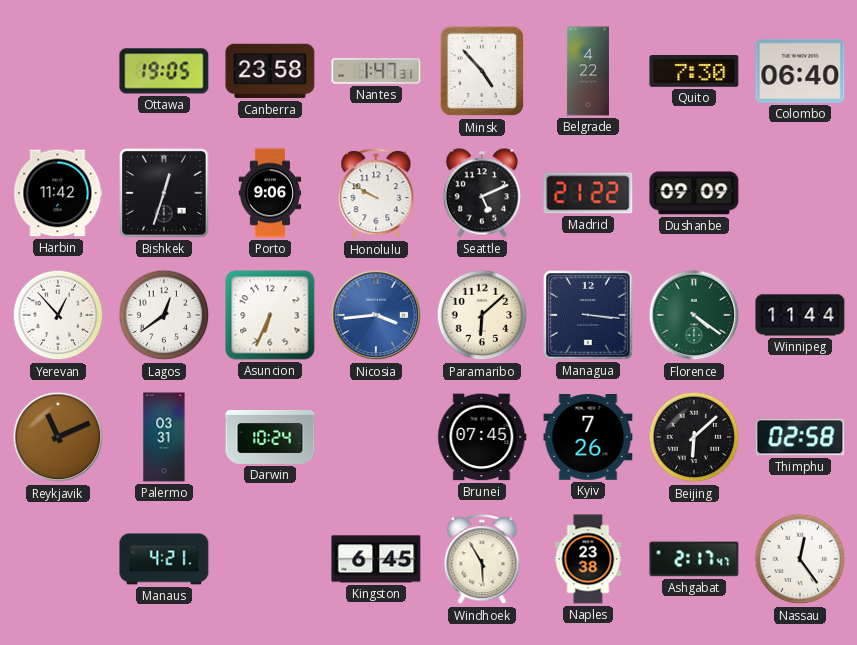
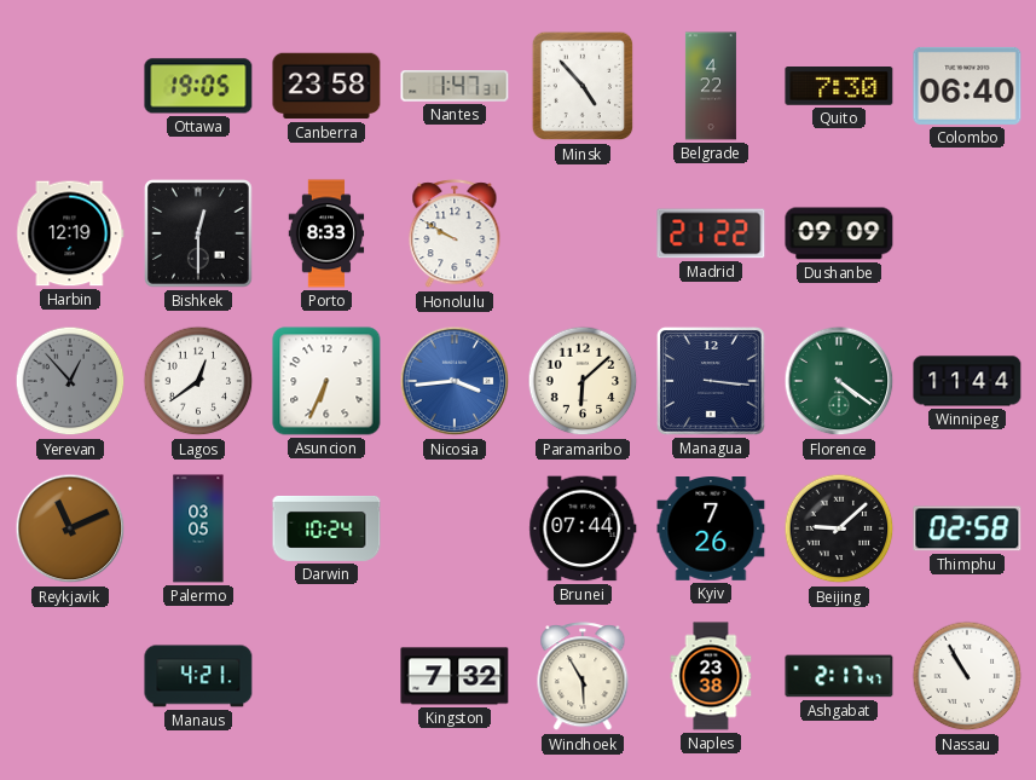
Harbin: 11:42 -> 12:19
Bishkek: 12:33 -> 12:30
Porto: 9:06 -> 8:33
Seattle: 5:11 -> none
Yerevan dial: white -> grey
Palermo: 03:31 -> 03:05
Brunei: 07:45 -> 07:44
Beijing: 6:08 -> 9:08
Kingston: 6:45 -> 7:32
Nassau: 12:24 -> 10:55
